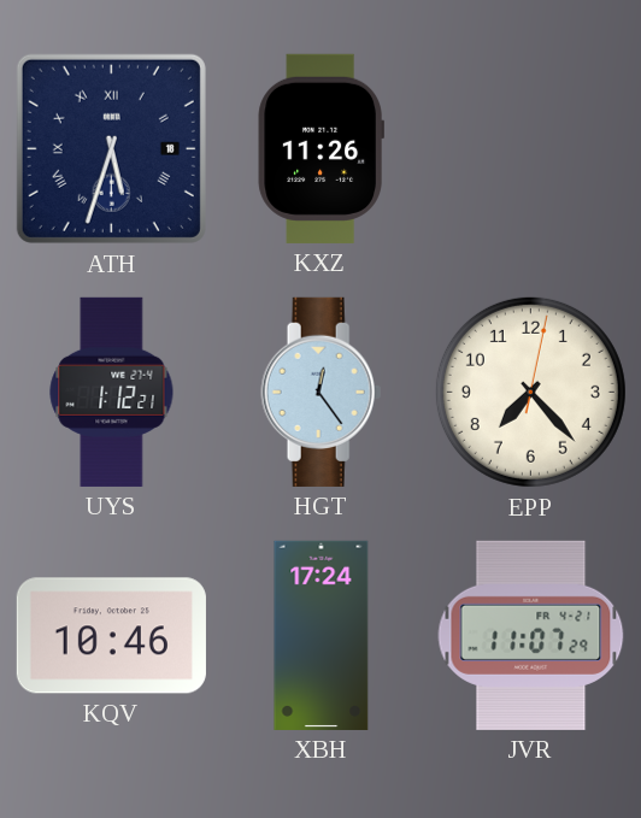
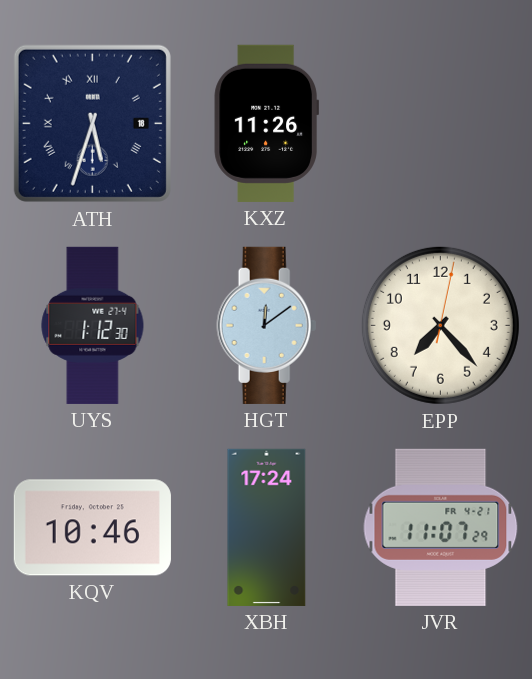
UYS: 1:12:21 -> 1:12:30
HGT: 12:24 -> 12:09
